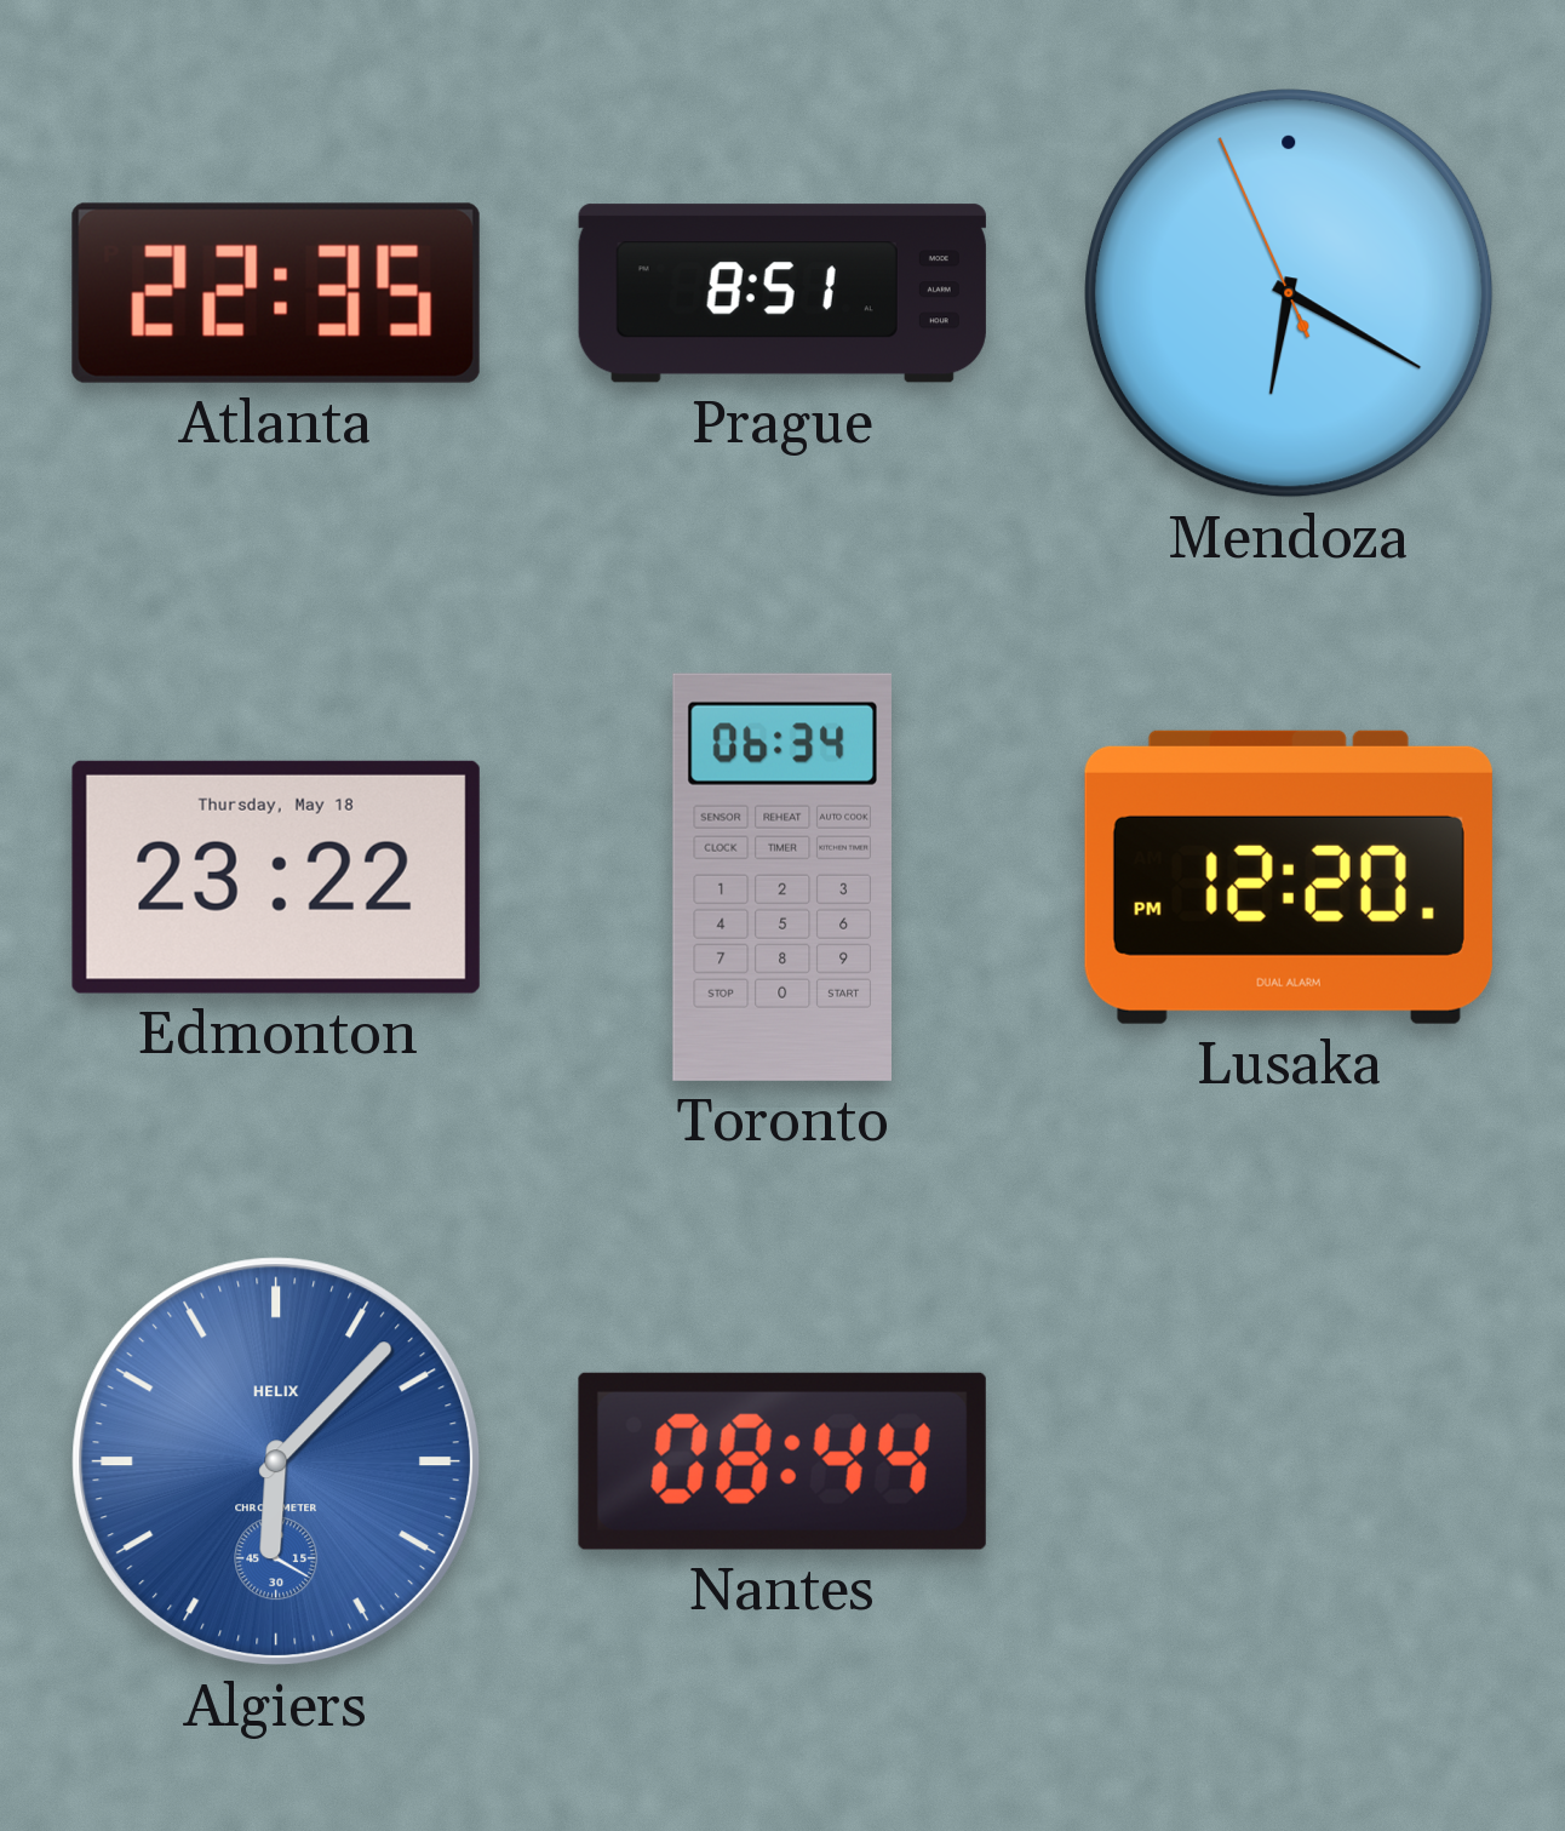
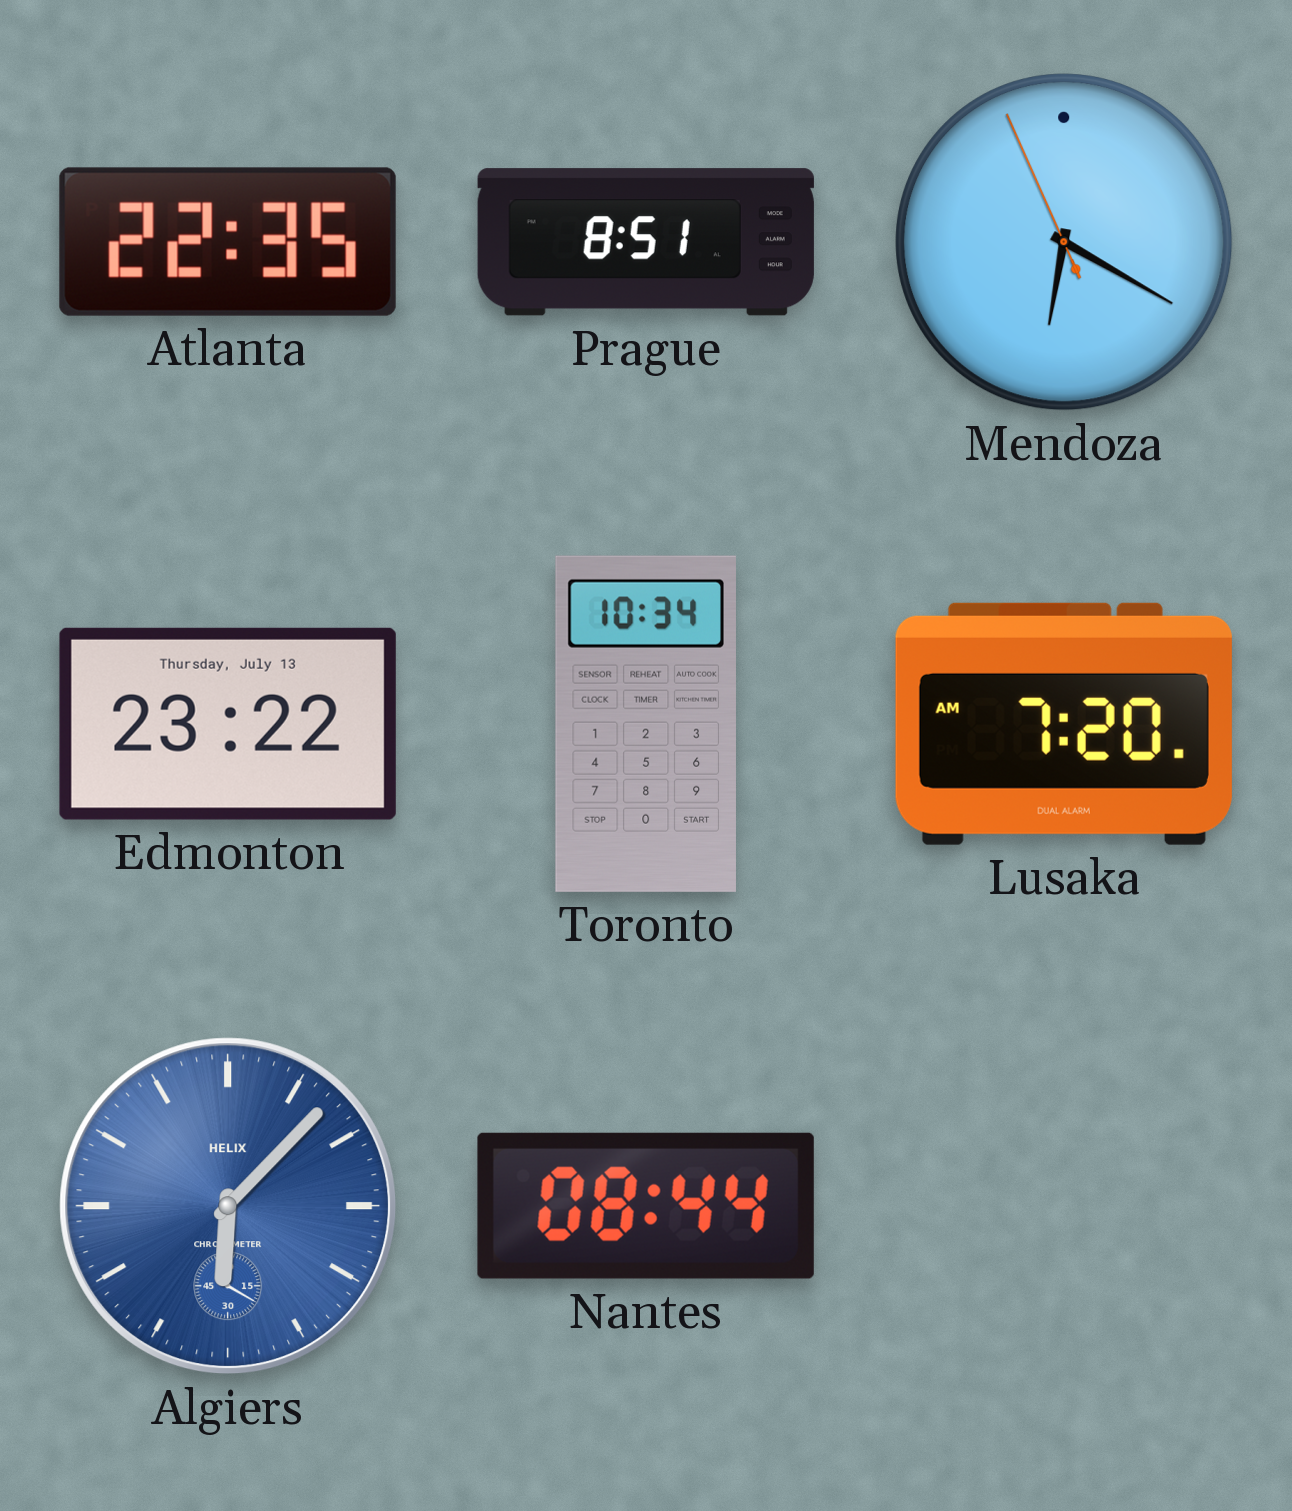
Edmonton date: Thursday, May 18 -> Thursday, July 13
Toronto: 06:34 -> 10:34
Lusaka: 12:20 -> 7:20
